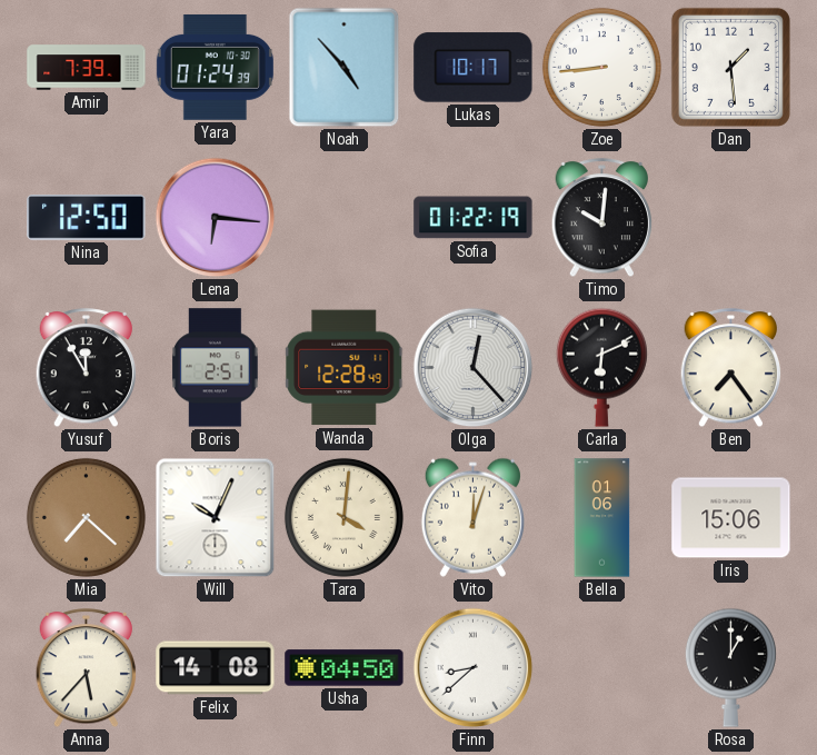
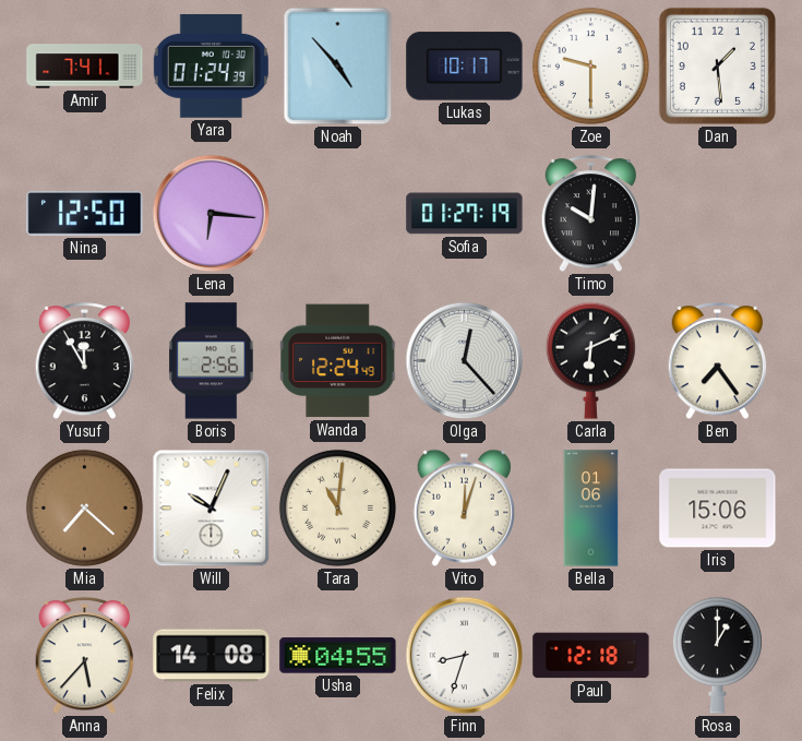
Amir: 7:39 -> 7:41
Zoe: 8:44 -> 9:30
Sofia: 01:22 -> 01:27
Boris: 2:51 -> 2:56
Wanda: 12:28 -> 12:24
Tara: 4:01 -> 11:01
Usha: 04:50 -> 04:55
Finn: 8:38 -> 8:33
Paul: none -> 12:18
